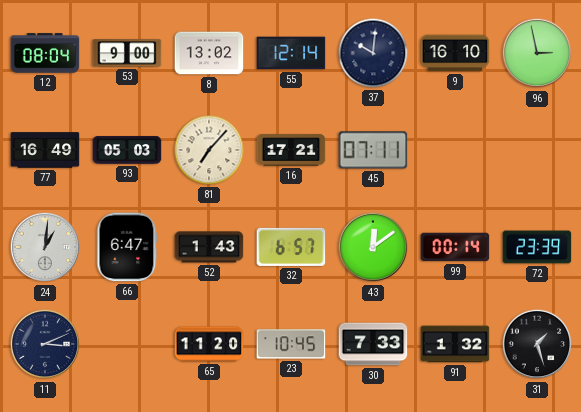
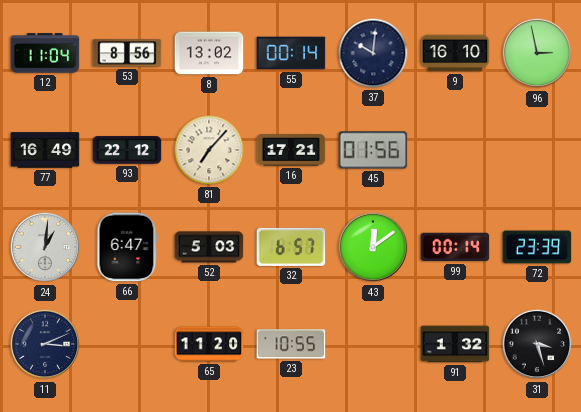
12: 08:04 -> 11:04
53: 9:00 -> 8:56
55: 12:14 -> 00:14
93: 05:03 -> 22:12
45: 07:11 -> 01:56
52: 1:43 -> 5:03
23: 10:45 -> 10:55
30: 7:33 -> none
31: 1:27 -> 3:27
